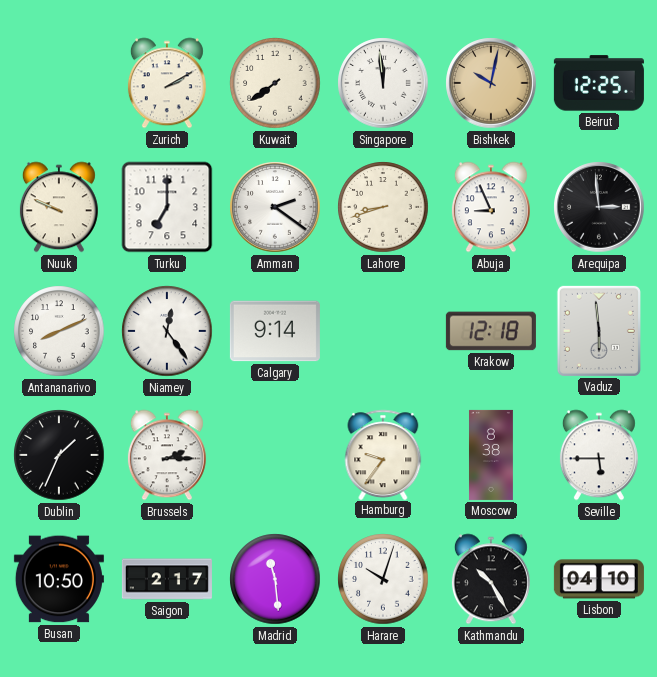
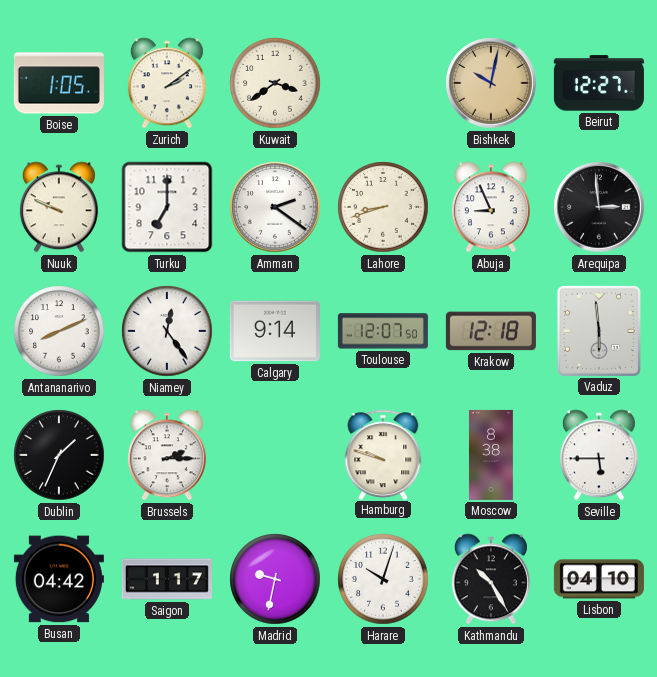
Boise: none -> 1:05
Zurich: 2:10 -> 2:09
Kuwait: 7:39 -> 3:39
Singapore: 11:59 -> none
Beirut: 12:25 -> 12:27
Toulouse: none -> 12:07
Hamburg: 9:36 -> 9:48
Busan: 10:50 -> 04:42
Saigon: 2:17 -> 1:17
Madrid: 11:29 -> 9:32
